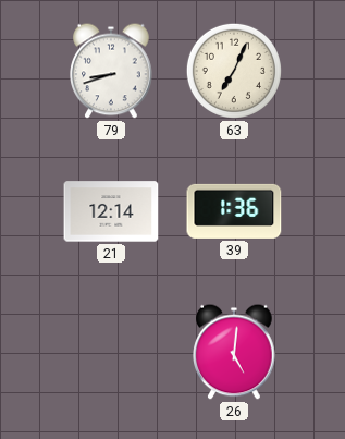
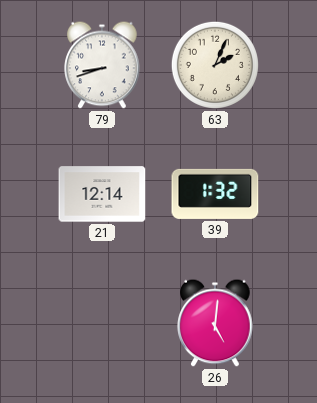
63: 7:04 -> 2:04
39: 1:36 -> 1:32
